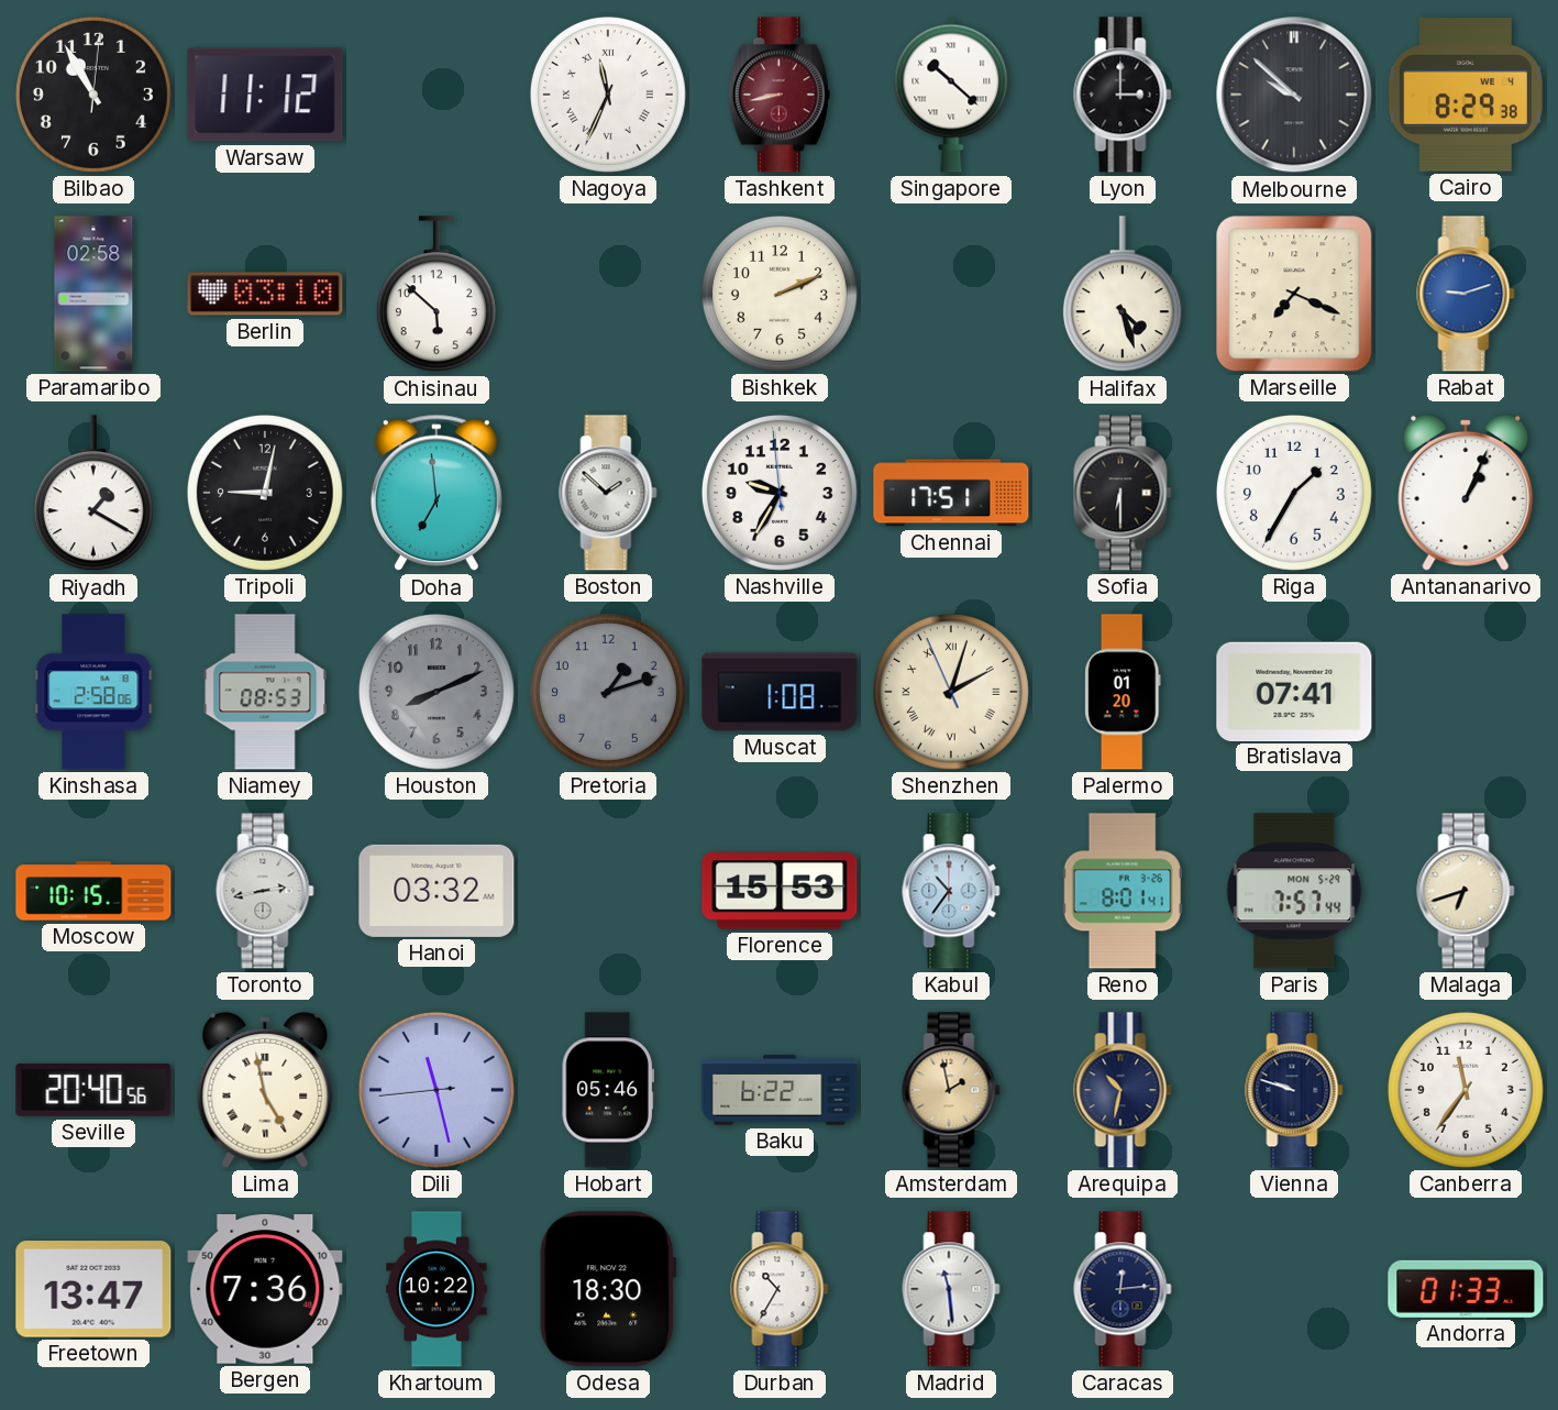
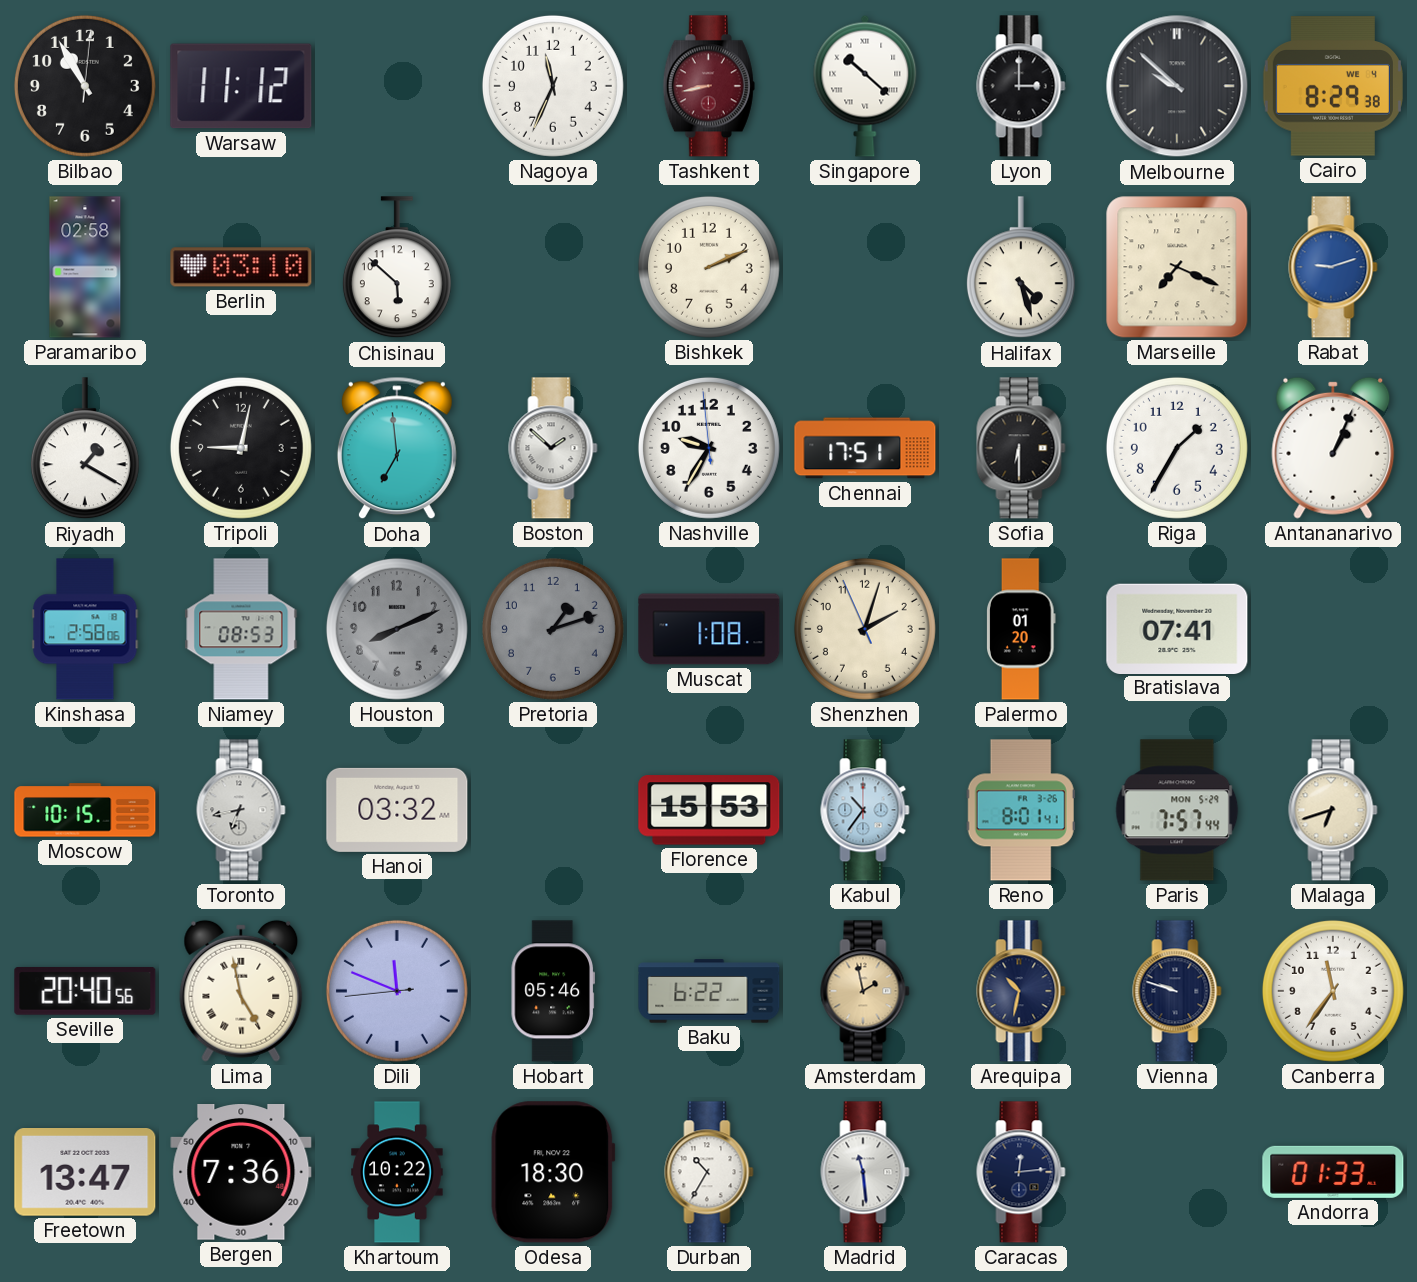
Nagoya numerals: Roman -> Arabic
Shenzhen numerals: Roman -> Arabic
Toronto: 2:43 -> 6:43
Dili: 11:27 -> 11:48
